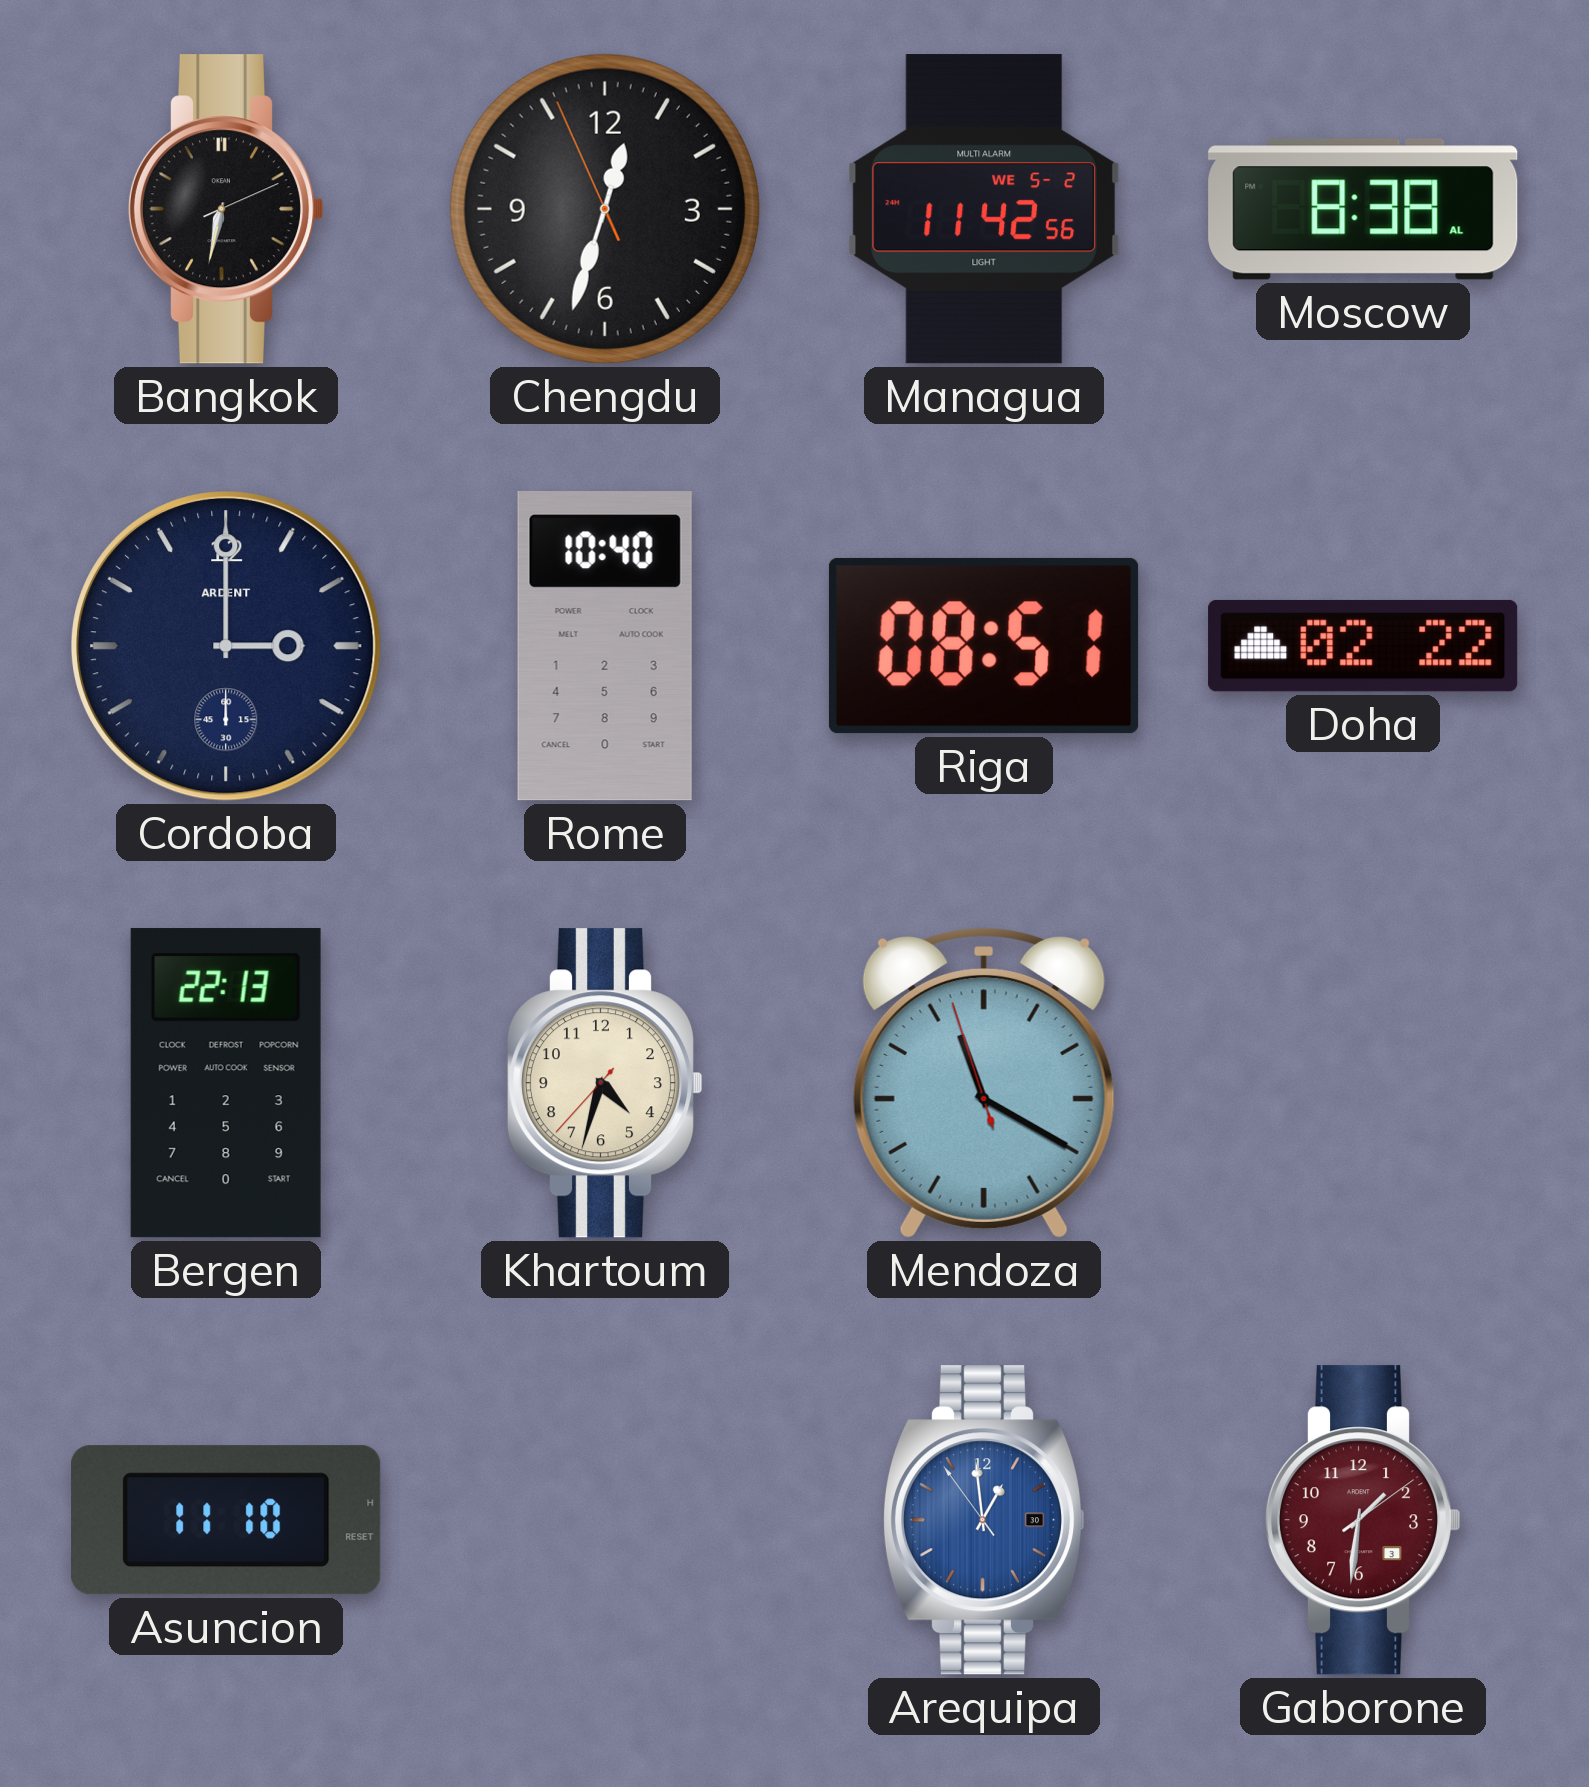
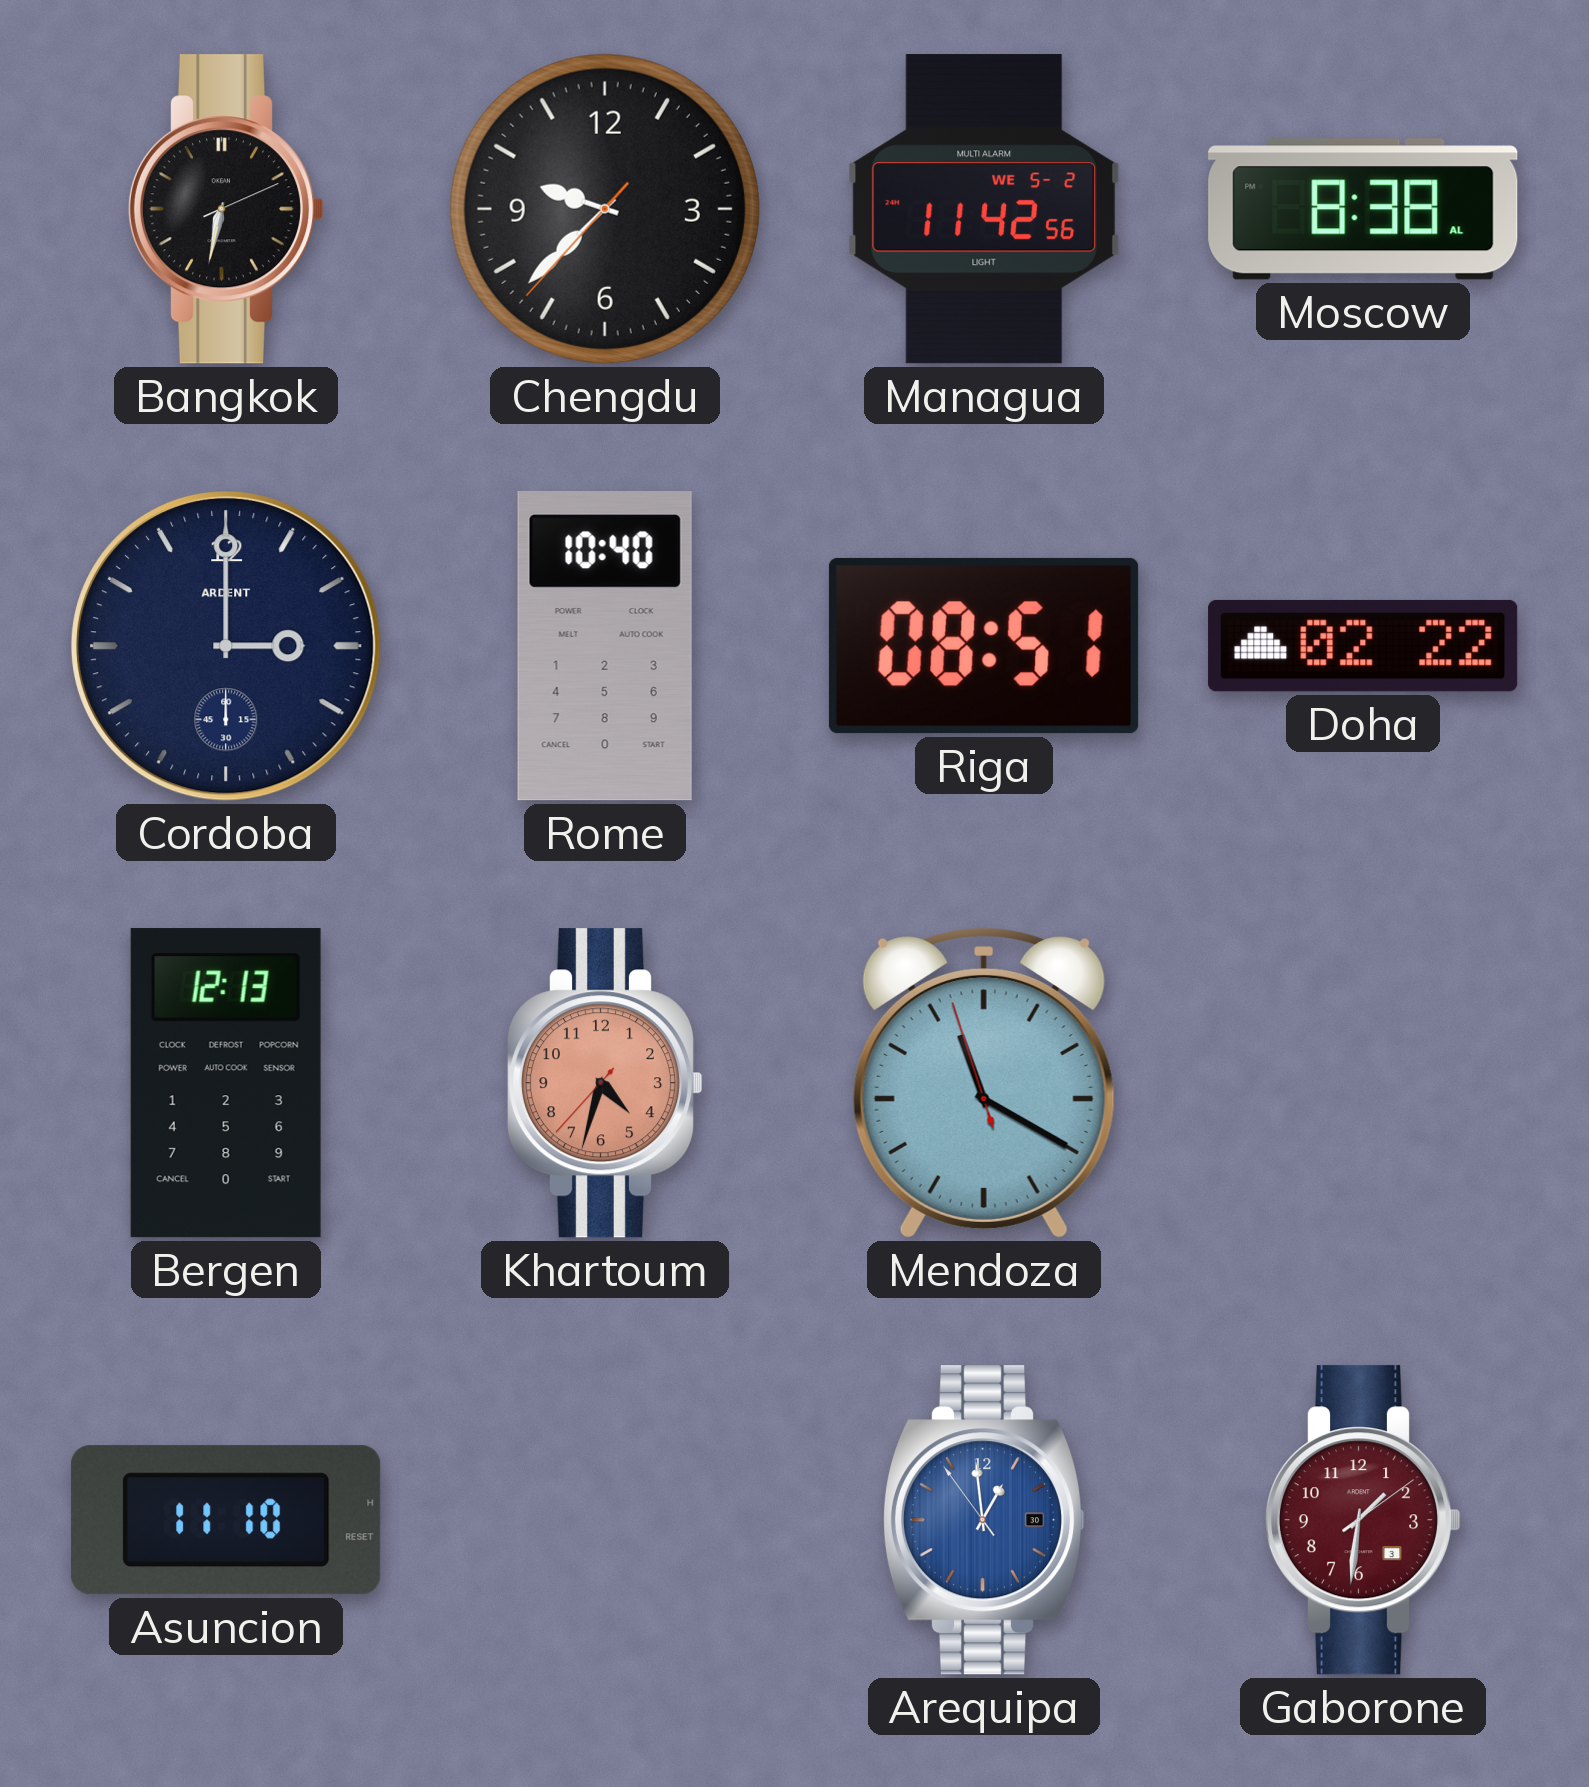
Chengdu: 12:32 -> 9:37
Bergen: 22:13 -> 12:13
Khartoum dial: cream -> salmon
